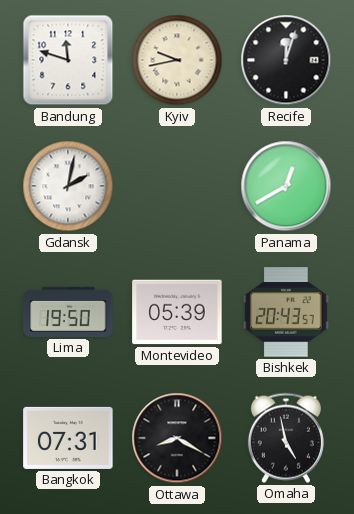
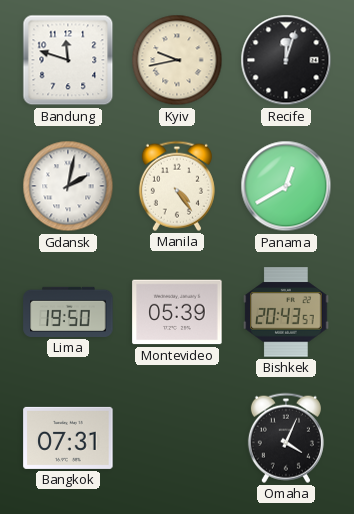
Manila: none -> 4:24
Ottawa: 8:20 -> none
Omaha: 4:58 -> 4:04
